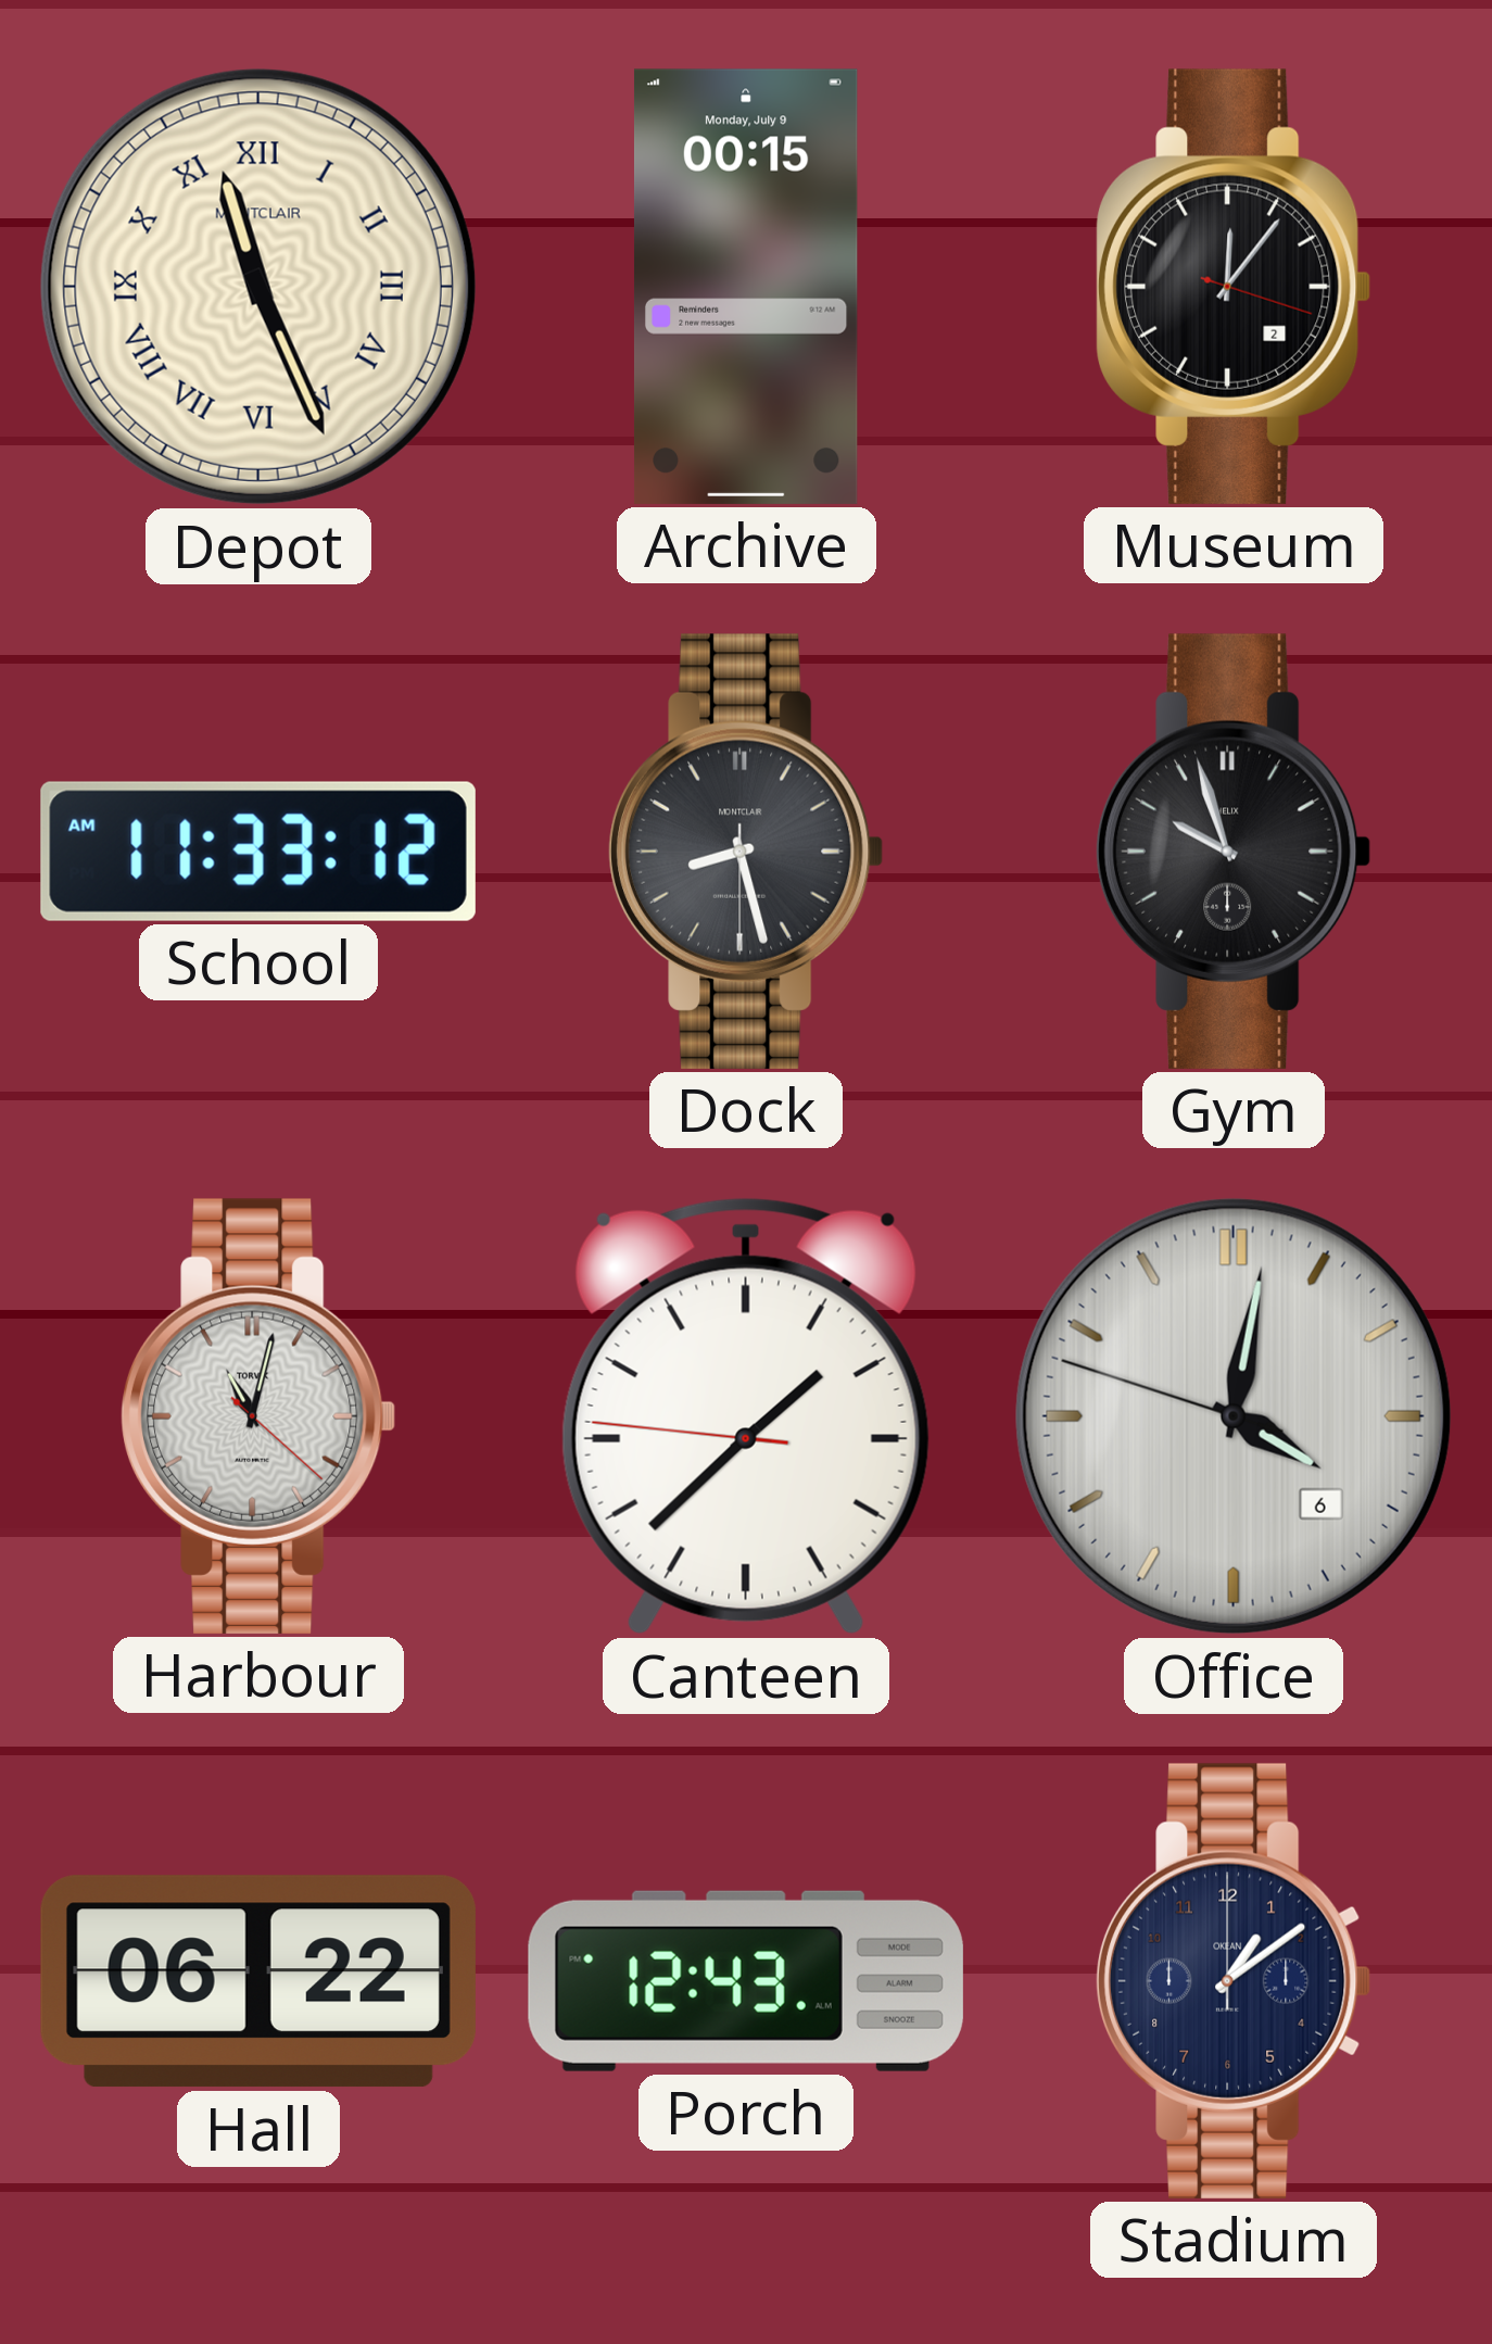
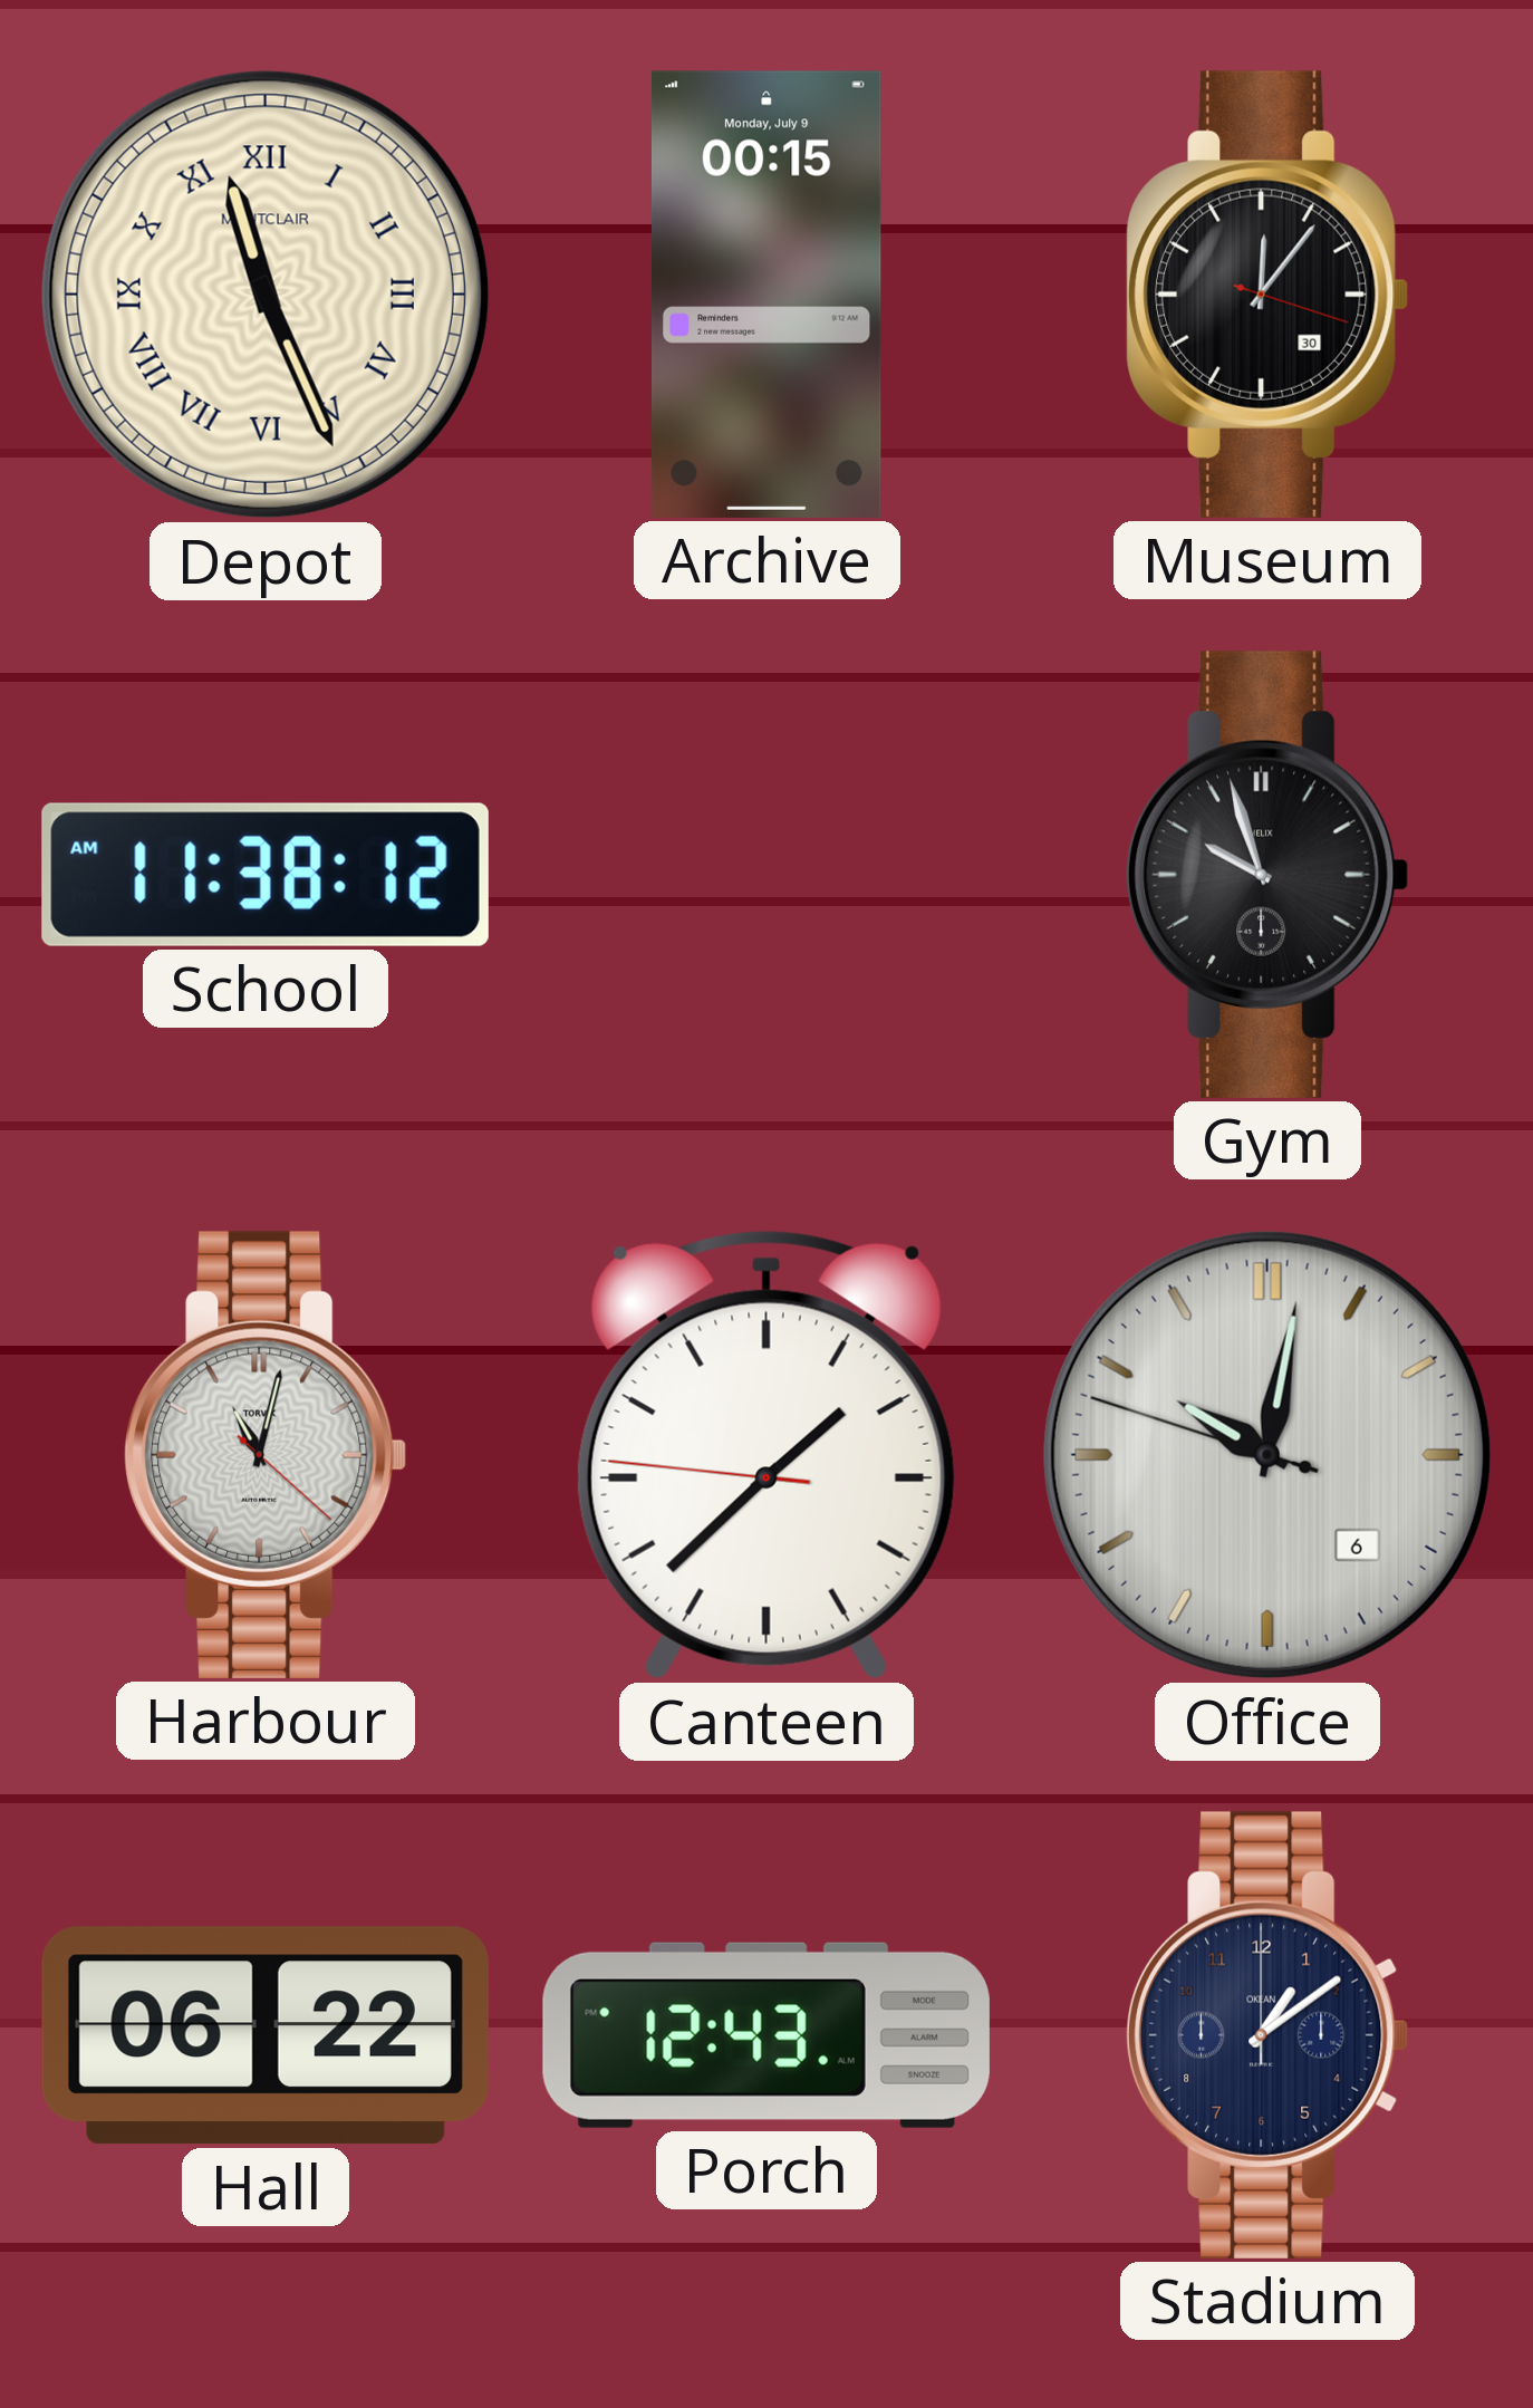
Museum date: 2 -> 30
School: 11:33 -> 11:38
Dock: 8:27 -> none
Office: 4:01 -> 10:01
